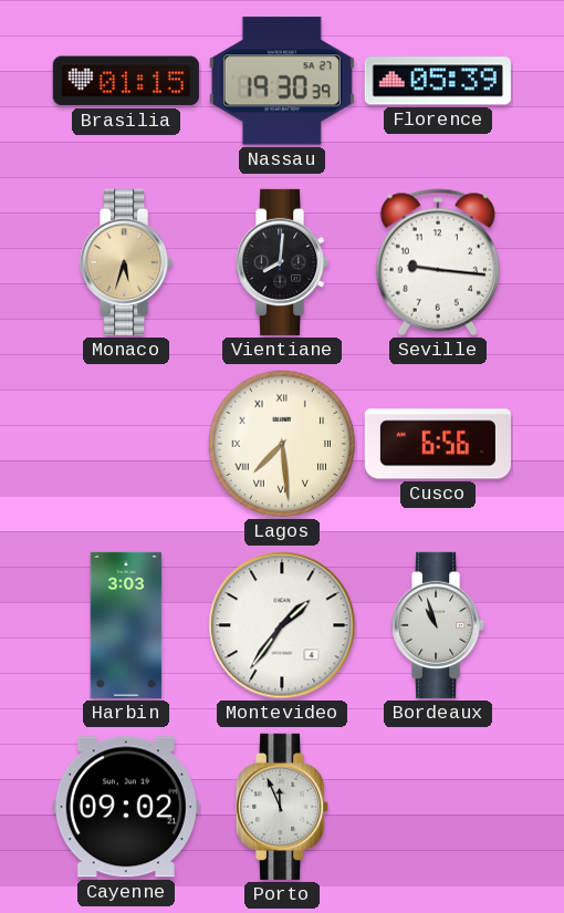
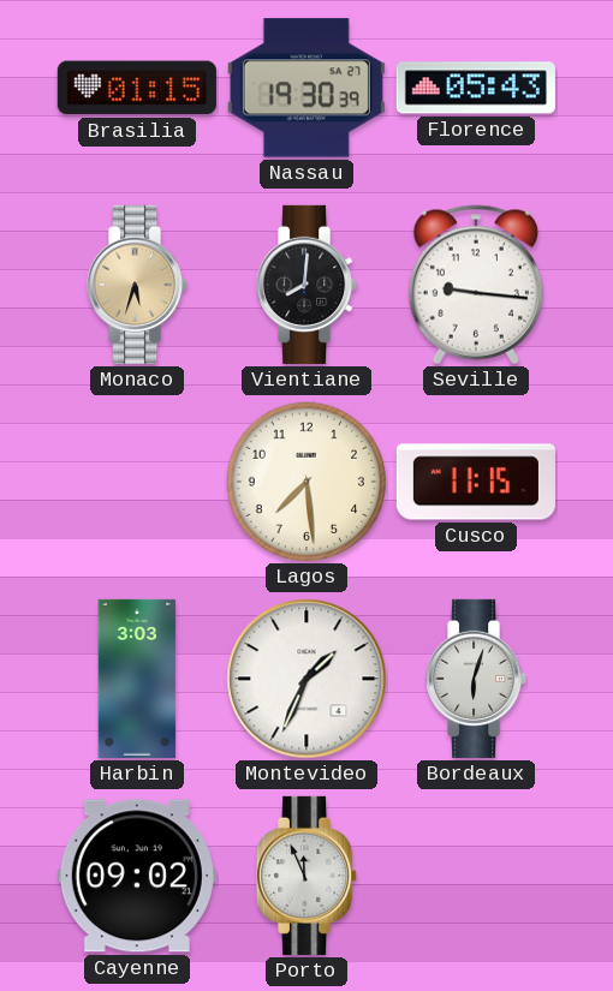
Florence: 05:39 -> 05:43
Lagos numerals: Roman -> Arabic
Cusco: 6:56 -> 11:15
Montevideo: 1:36 -> 1:34
Bordeaux: 10:57 -> 6:03
